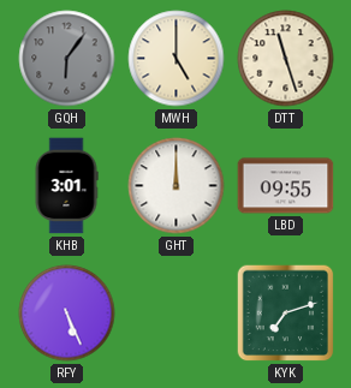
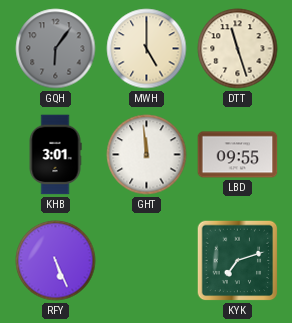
GHT: 12:00 -> 11:59
